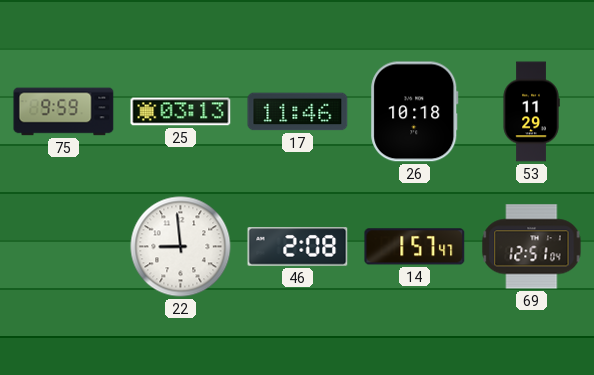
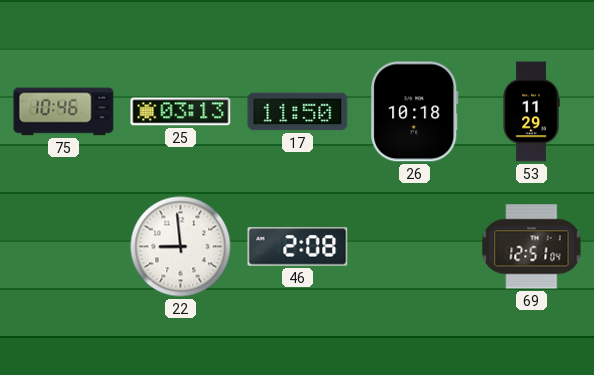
75: 9:59 -> 10:46
17: 11:46 -> 11:50
14: 1:57 -> none
